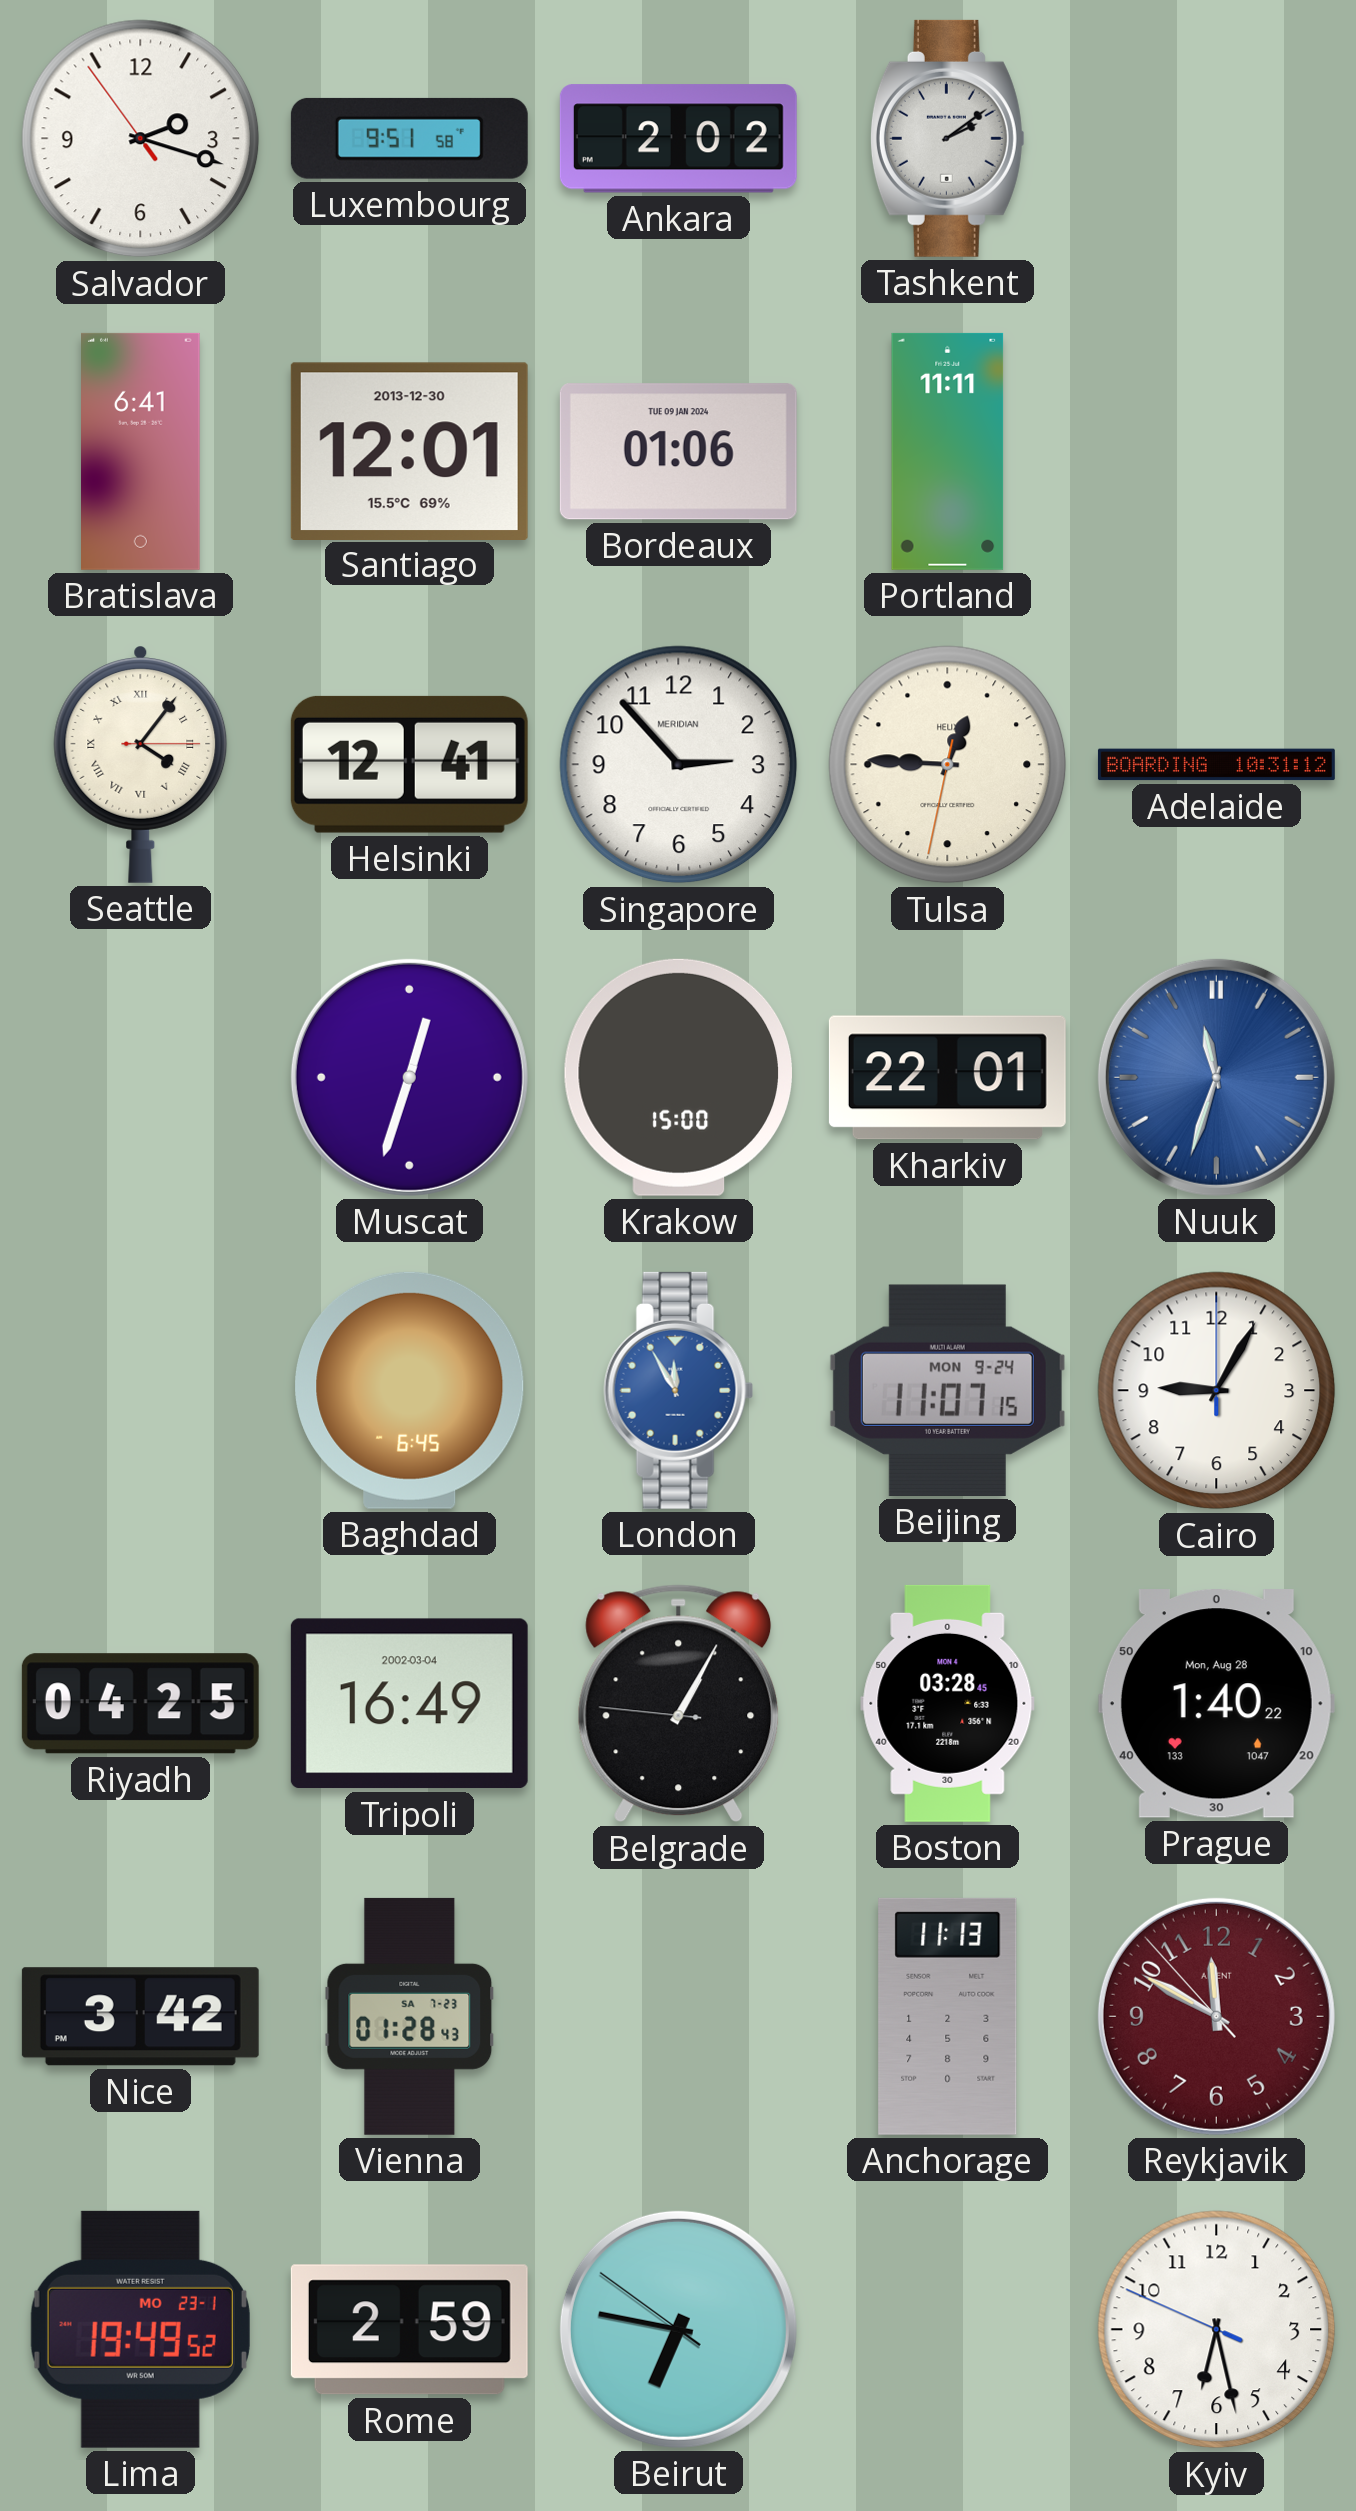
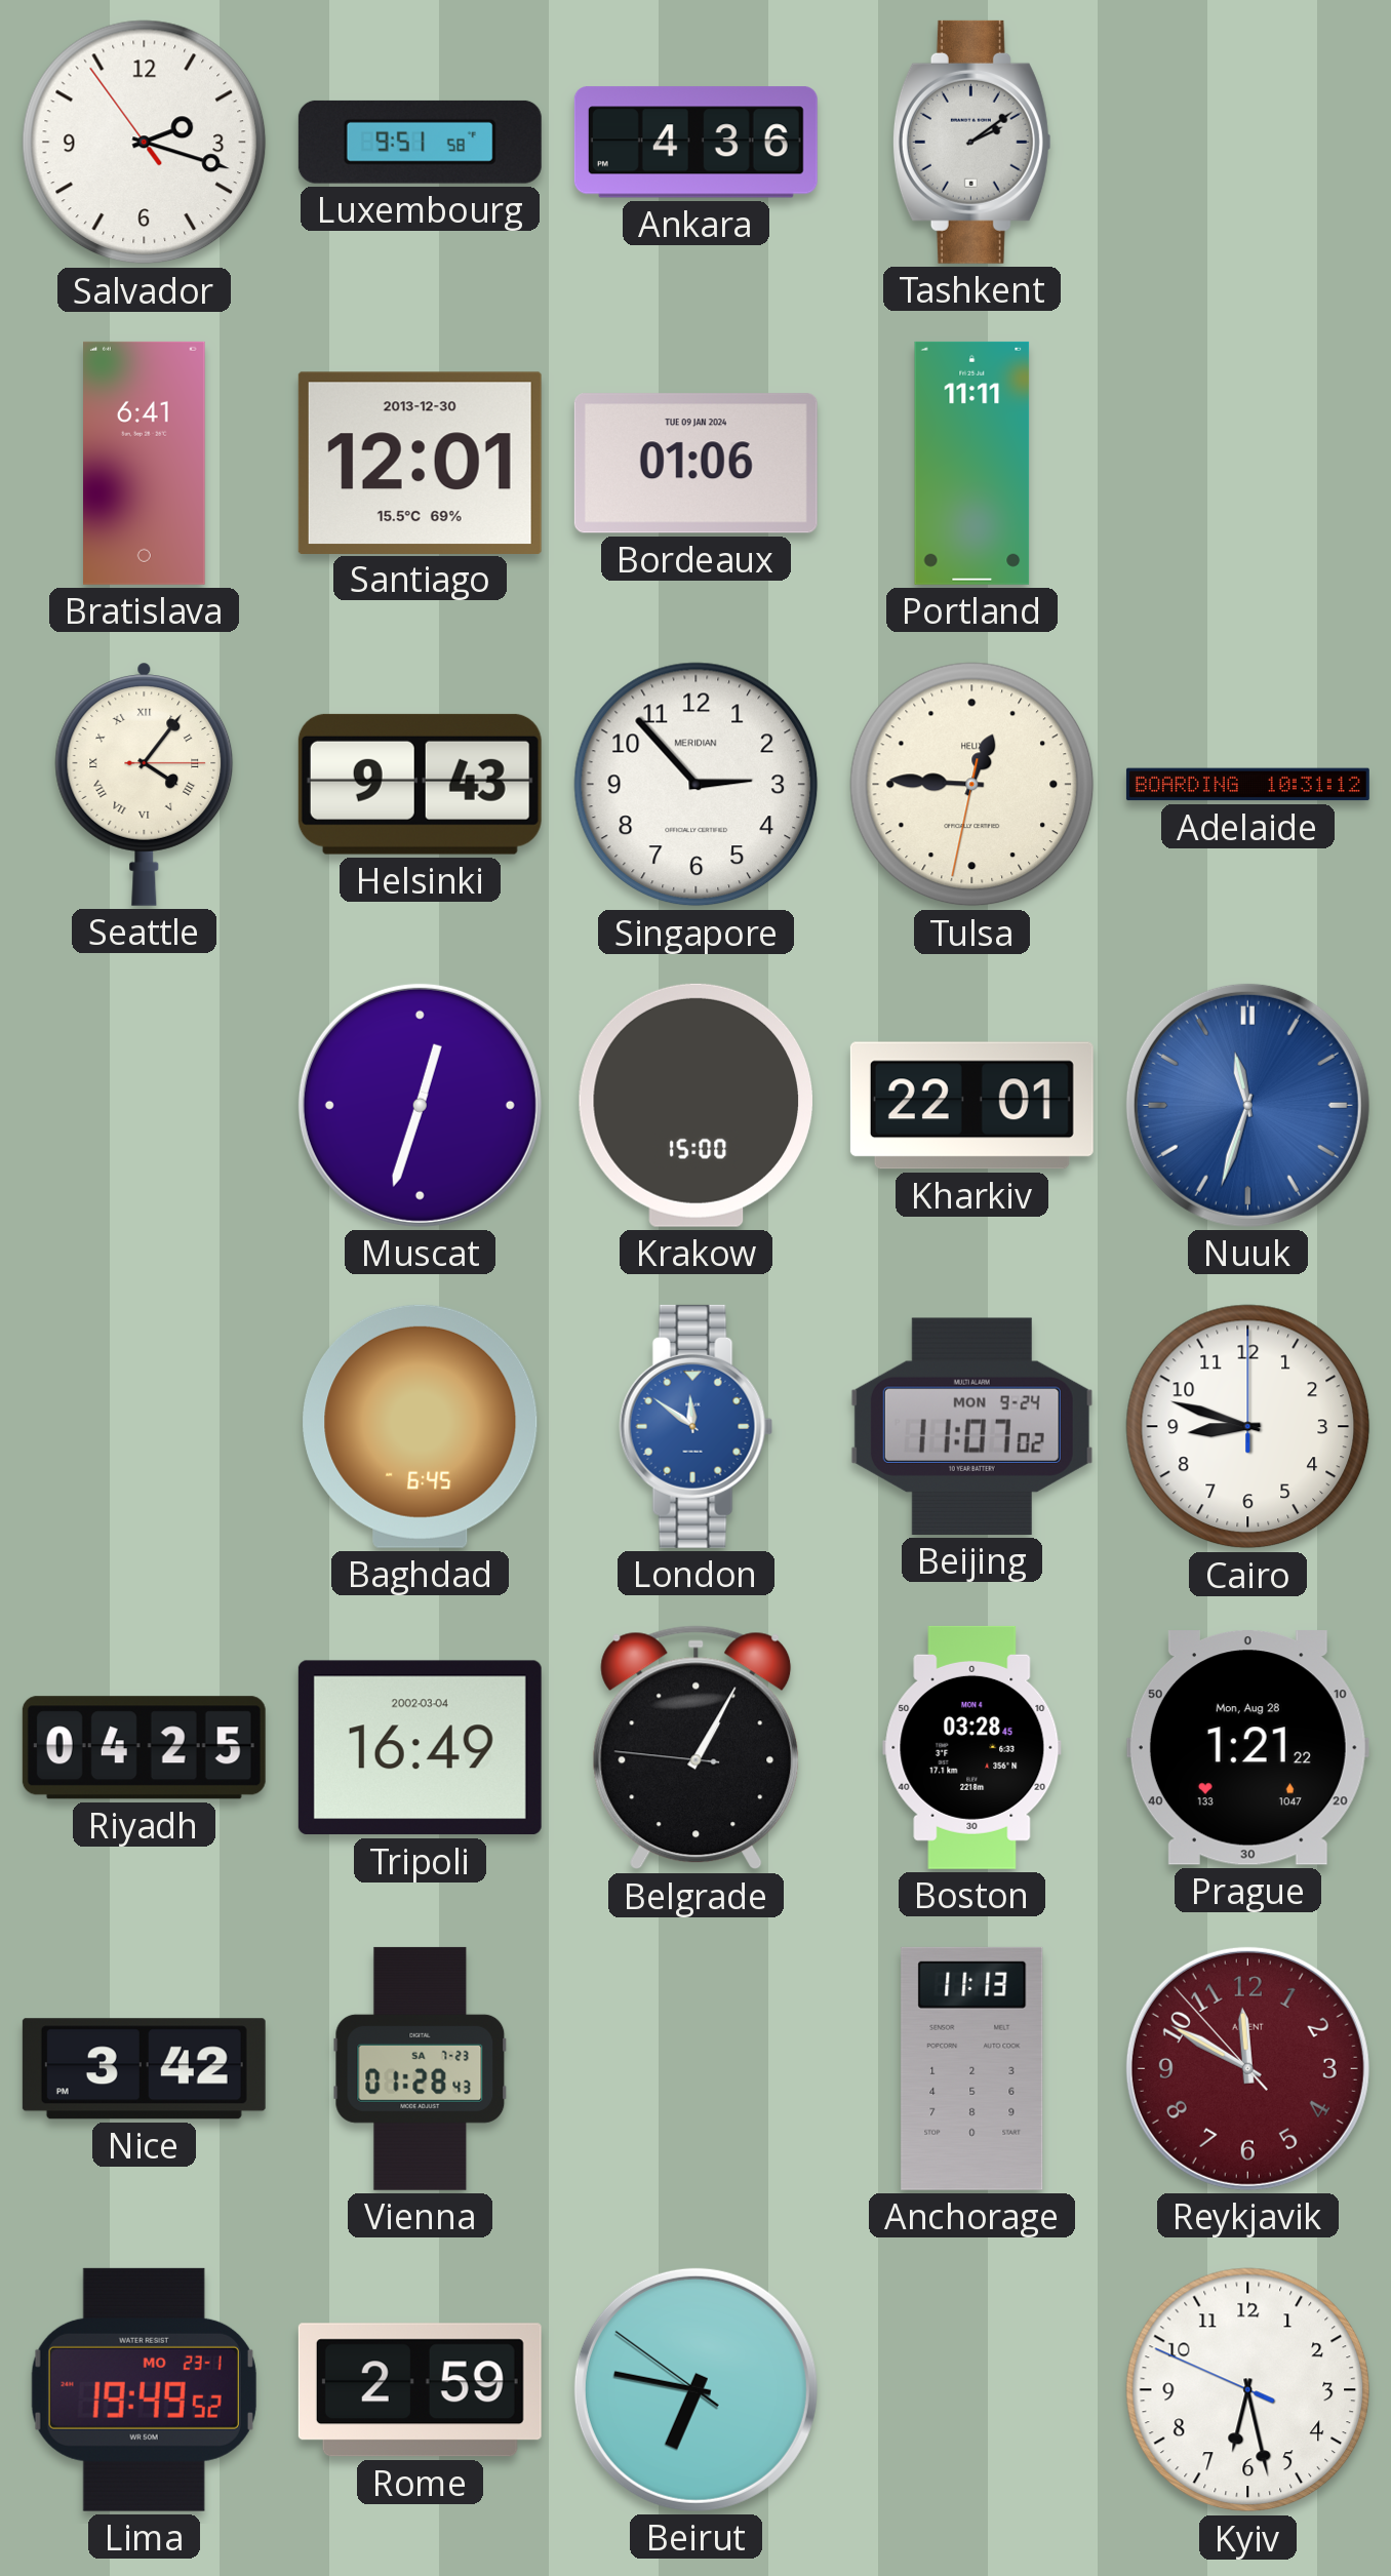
Ankara: 2:02 -> 4:36
Helsinki: 12:41 -> 9:43
London: 11:55 -> 11:51
Beijing: 11:07:15 -> 11:07:02
Cairo: 9:05 -> 8:48
Prague: 1:40 -> 1:21
